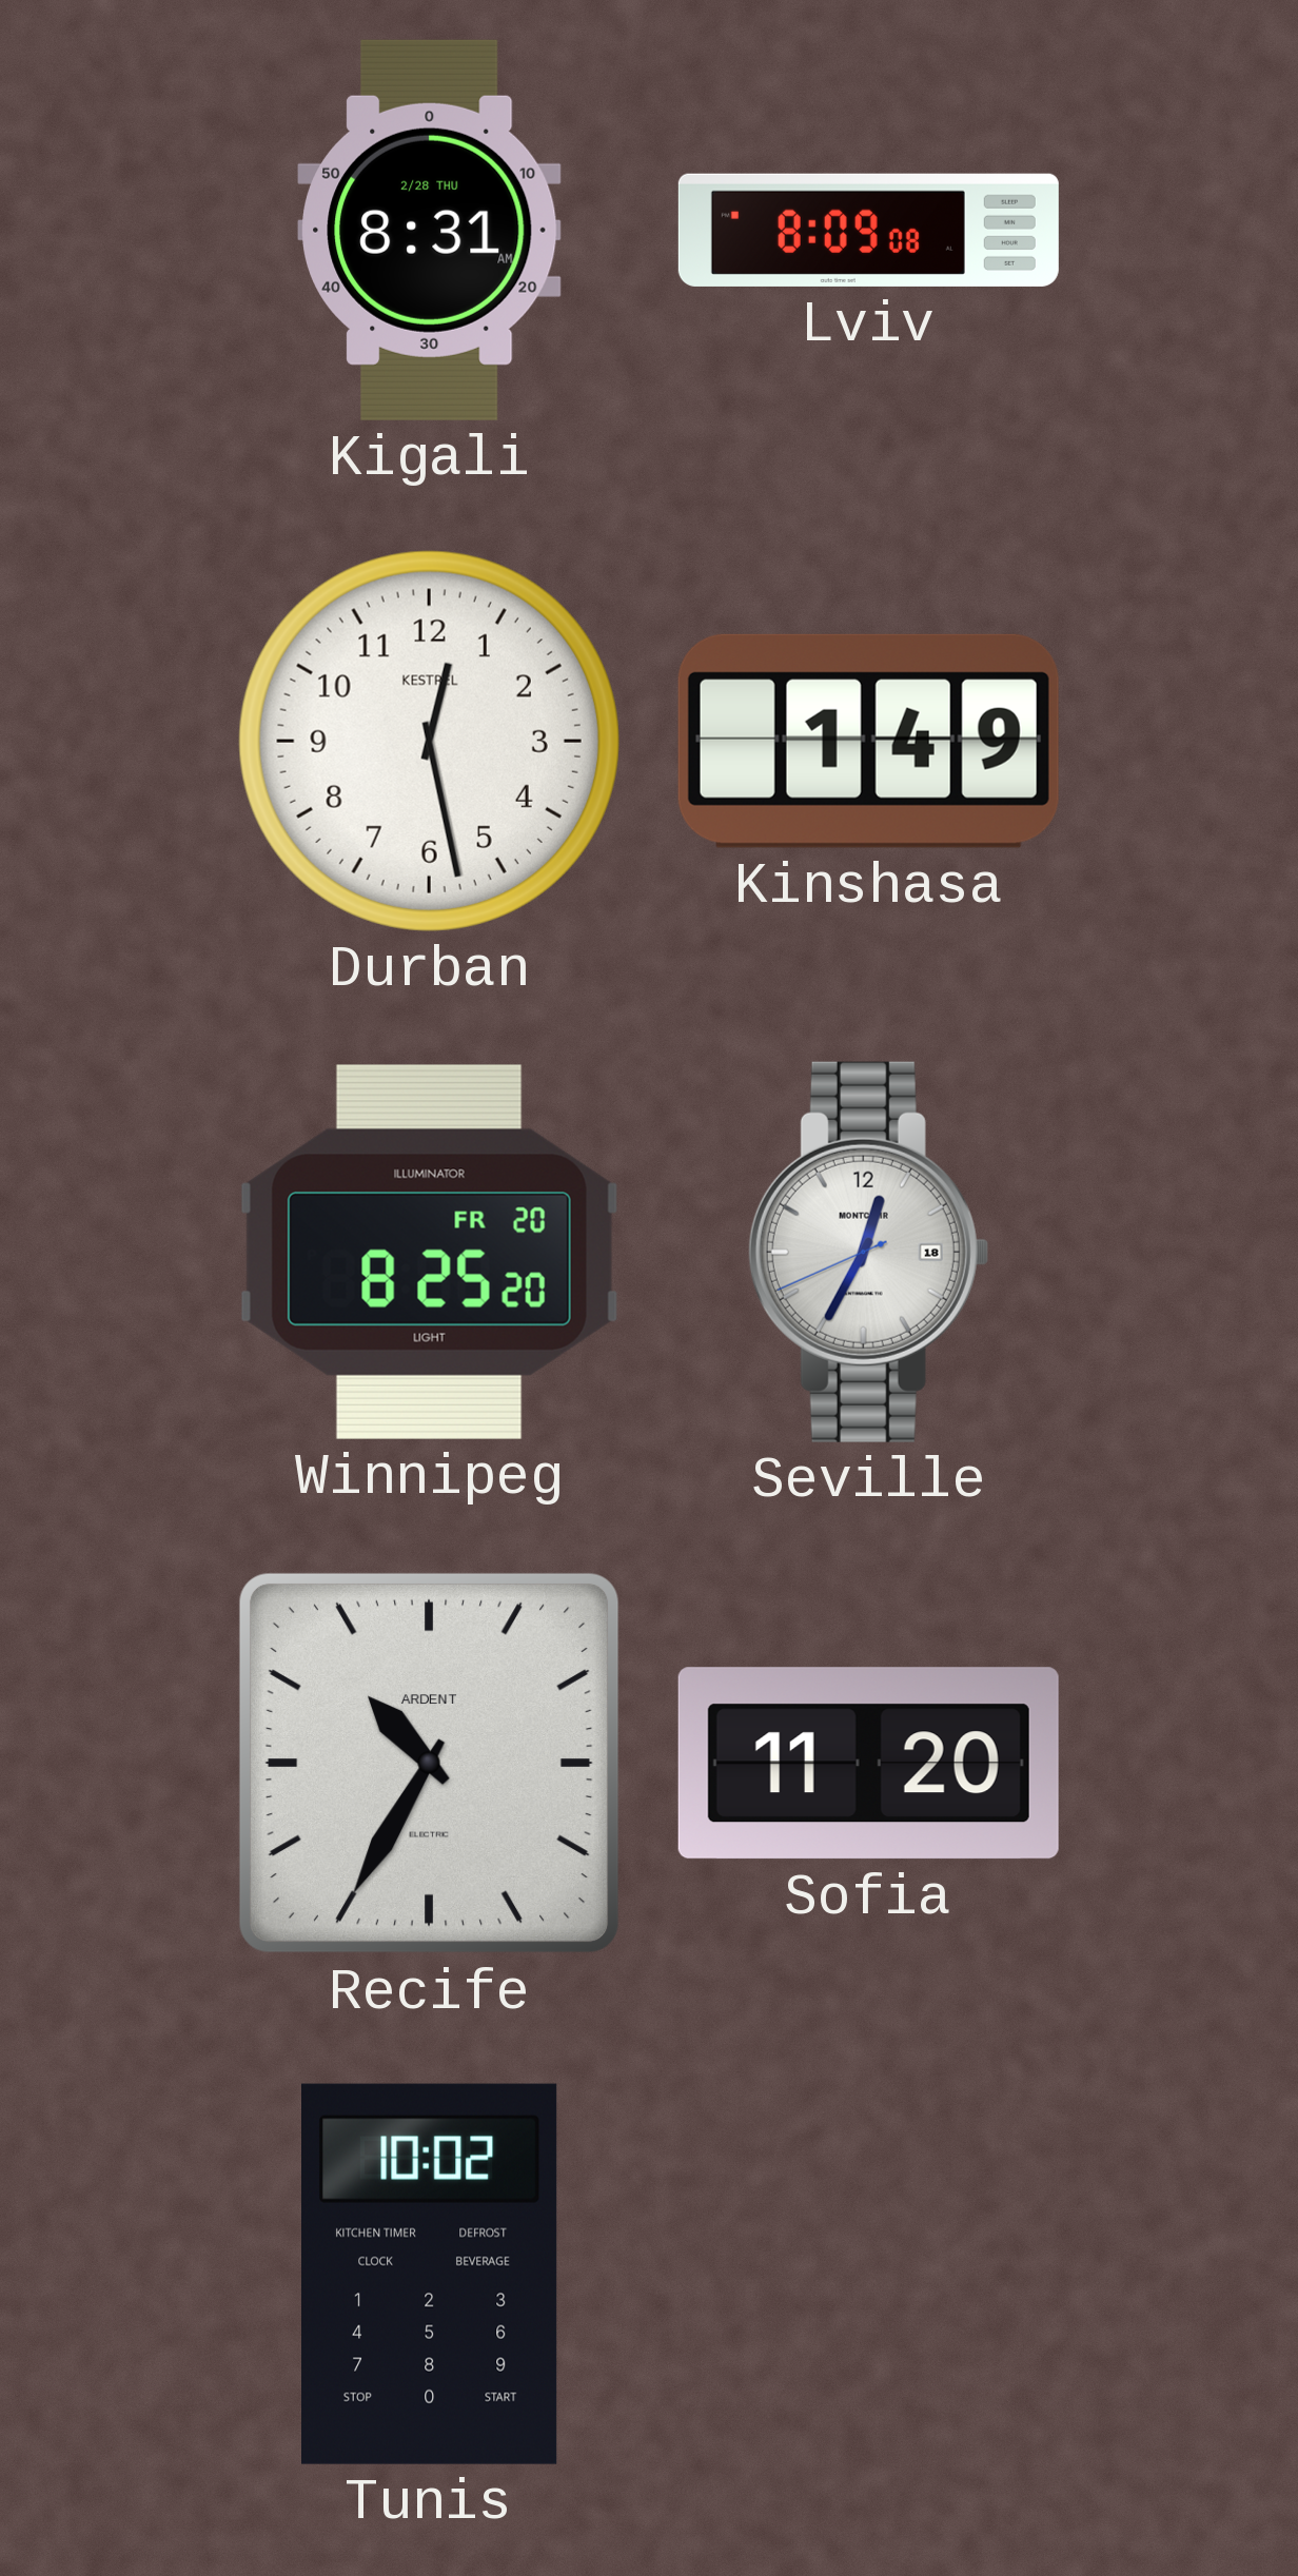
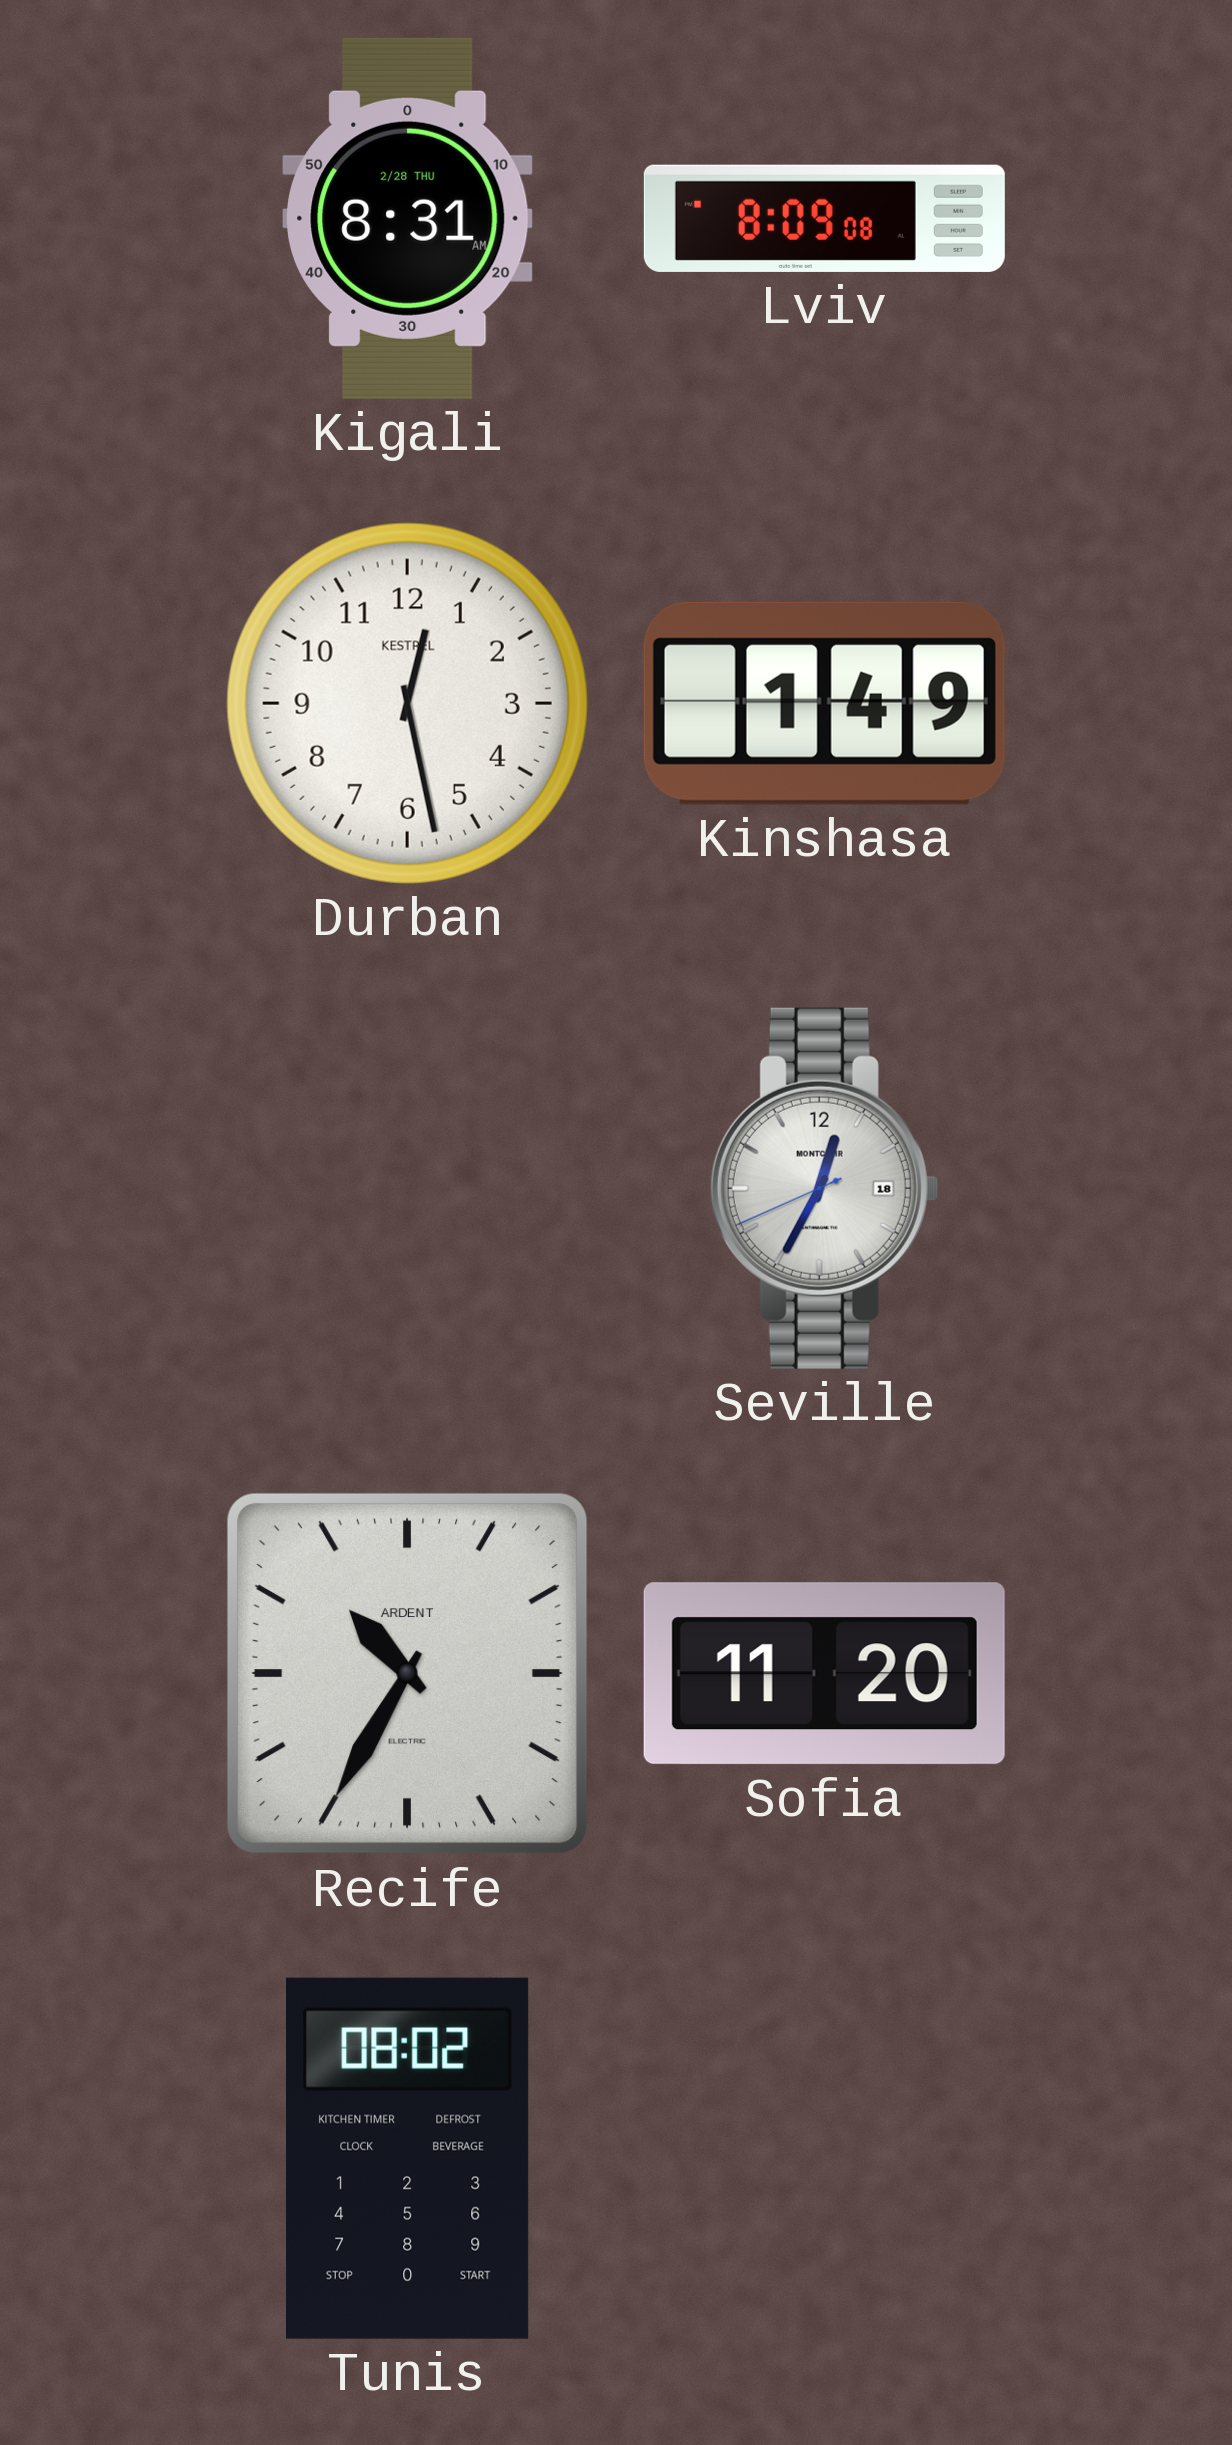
Winnipeg: 8:25 -> none
Tunis: 10:02 -> 08:02
